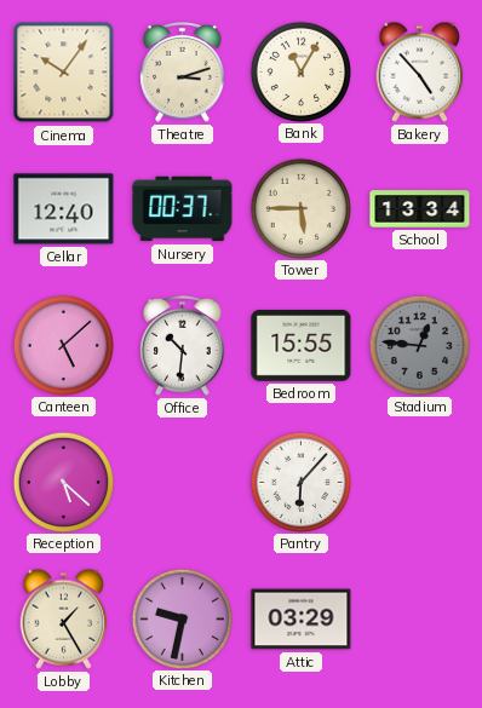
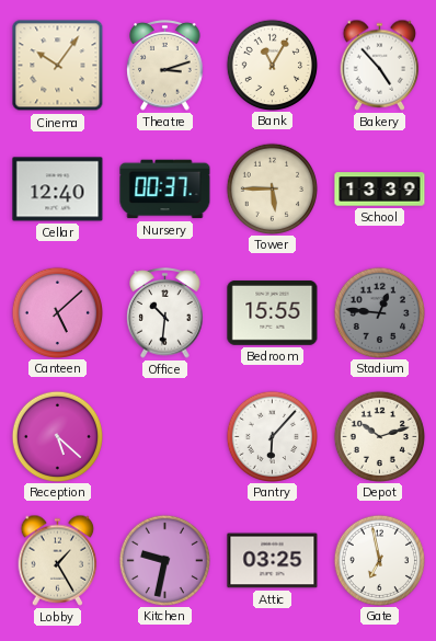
School: 13:34 -> 13:39
Depot: none -> 10:12
Attic: 03:29 -> 03:25
Gate: none -> 6:58
